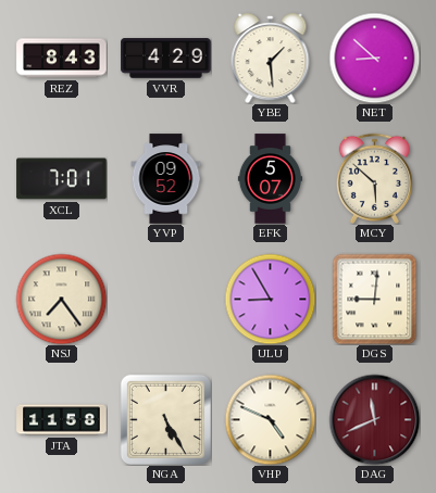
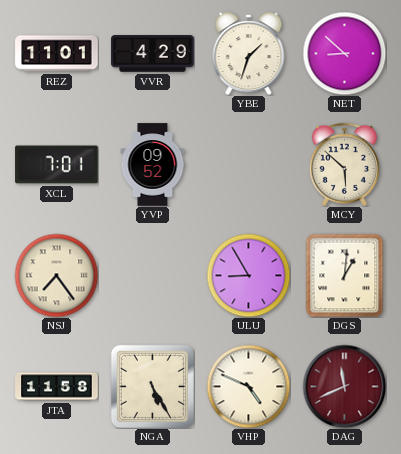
REZ: 8:43 -> 11:01
YBE: 1:29 -> 1:33
EFK: 5:07 -> none
DGS: 9:01 -> 1:01
